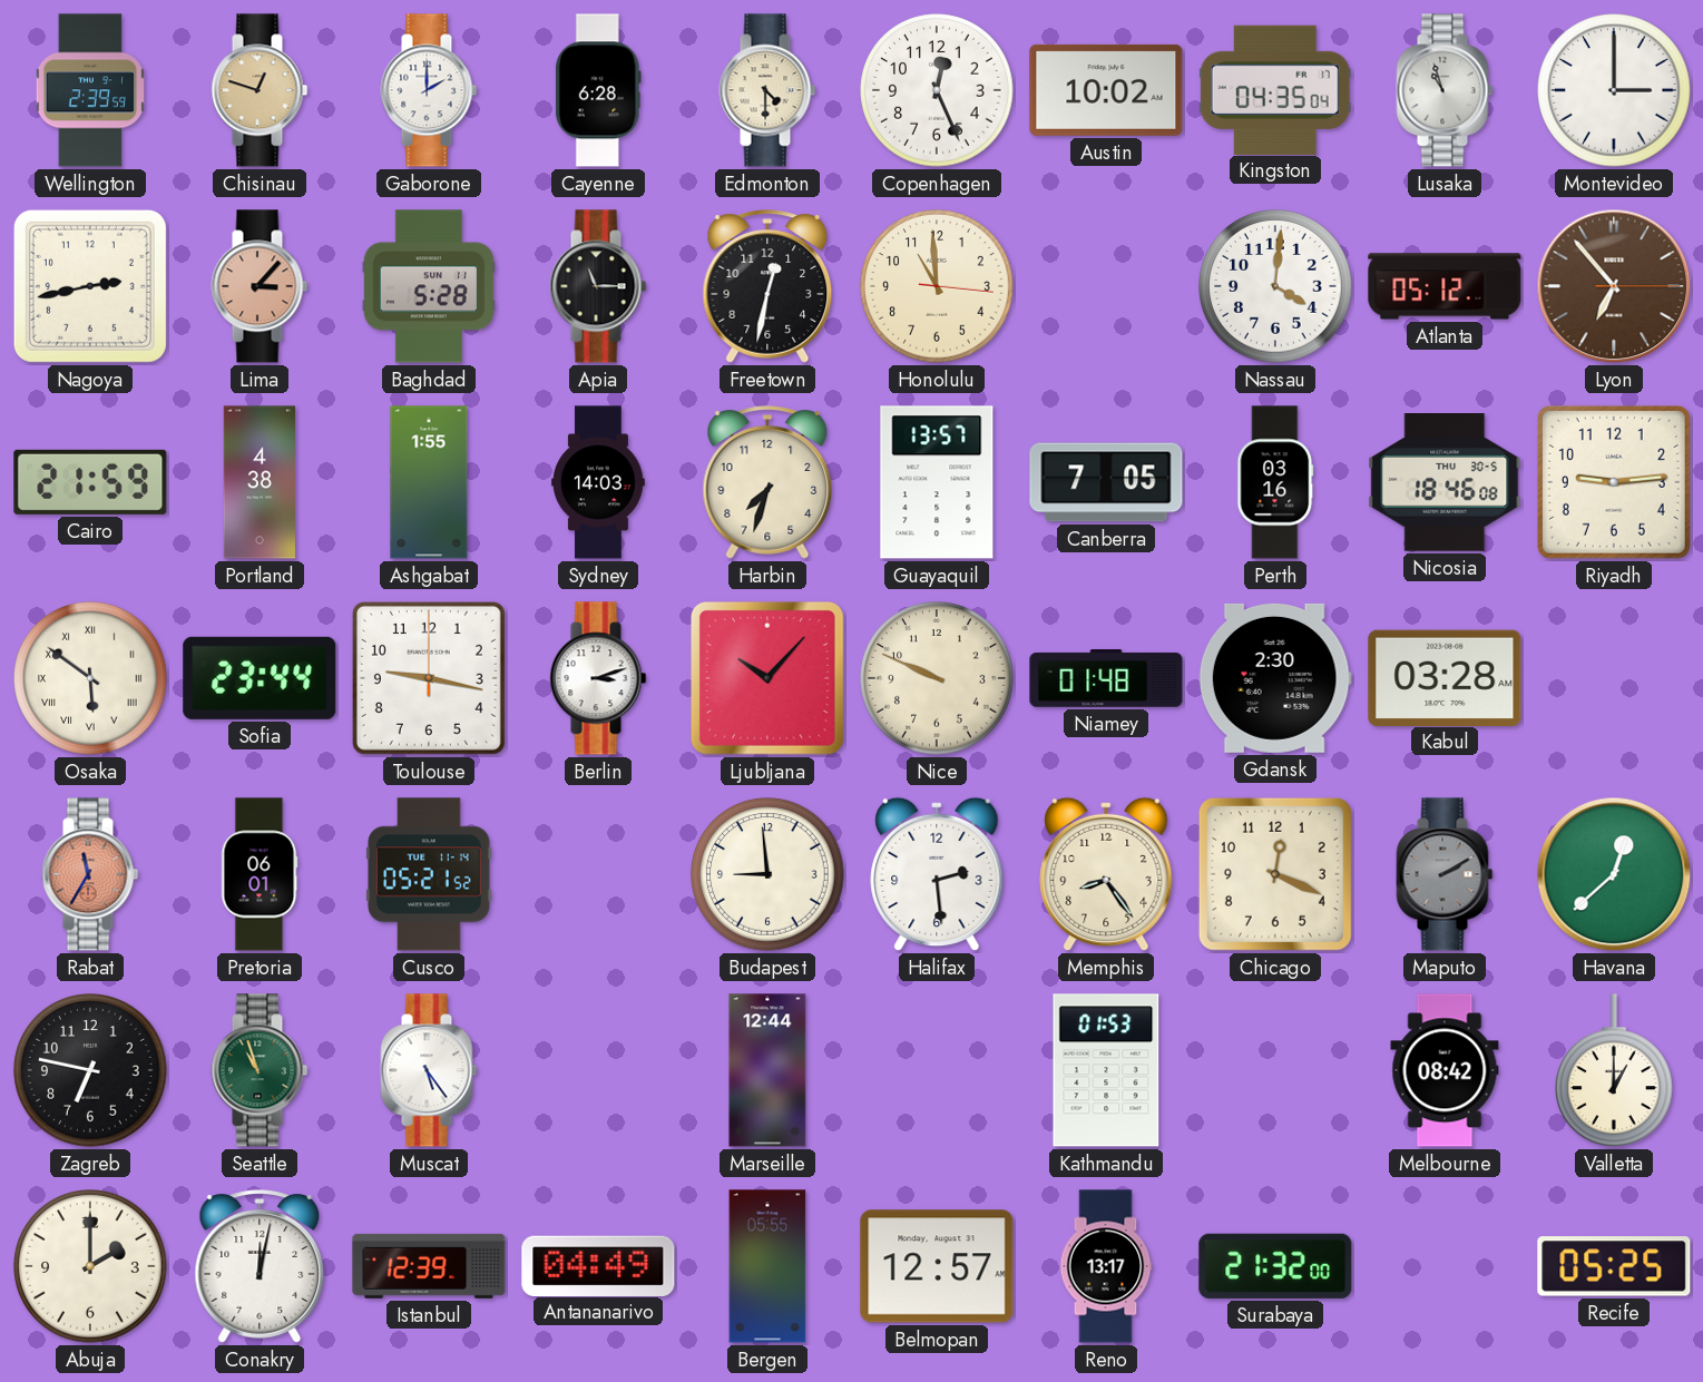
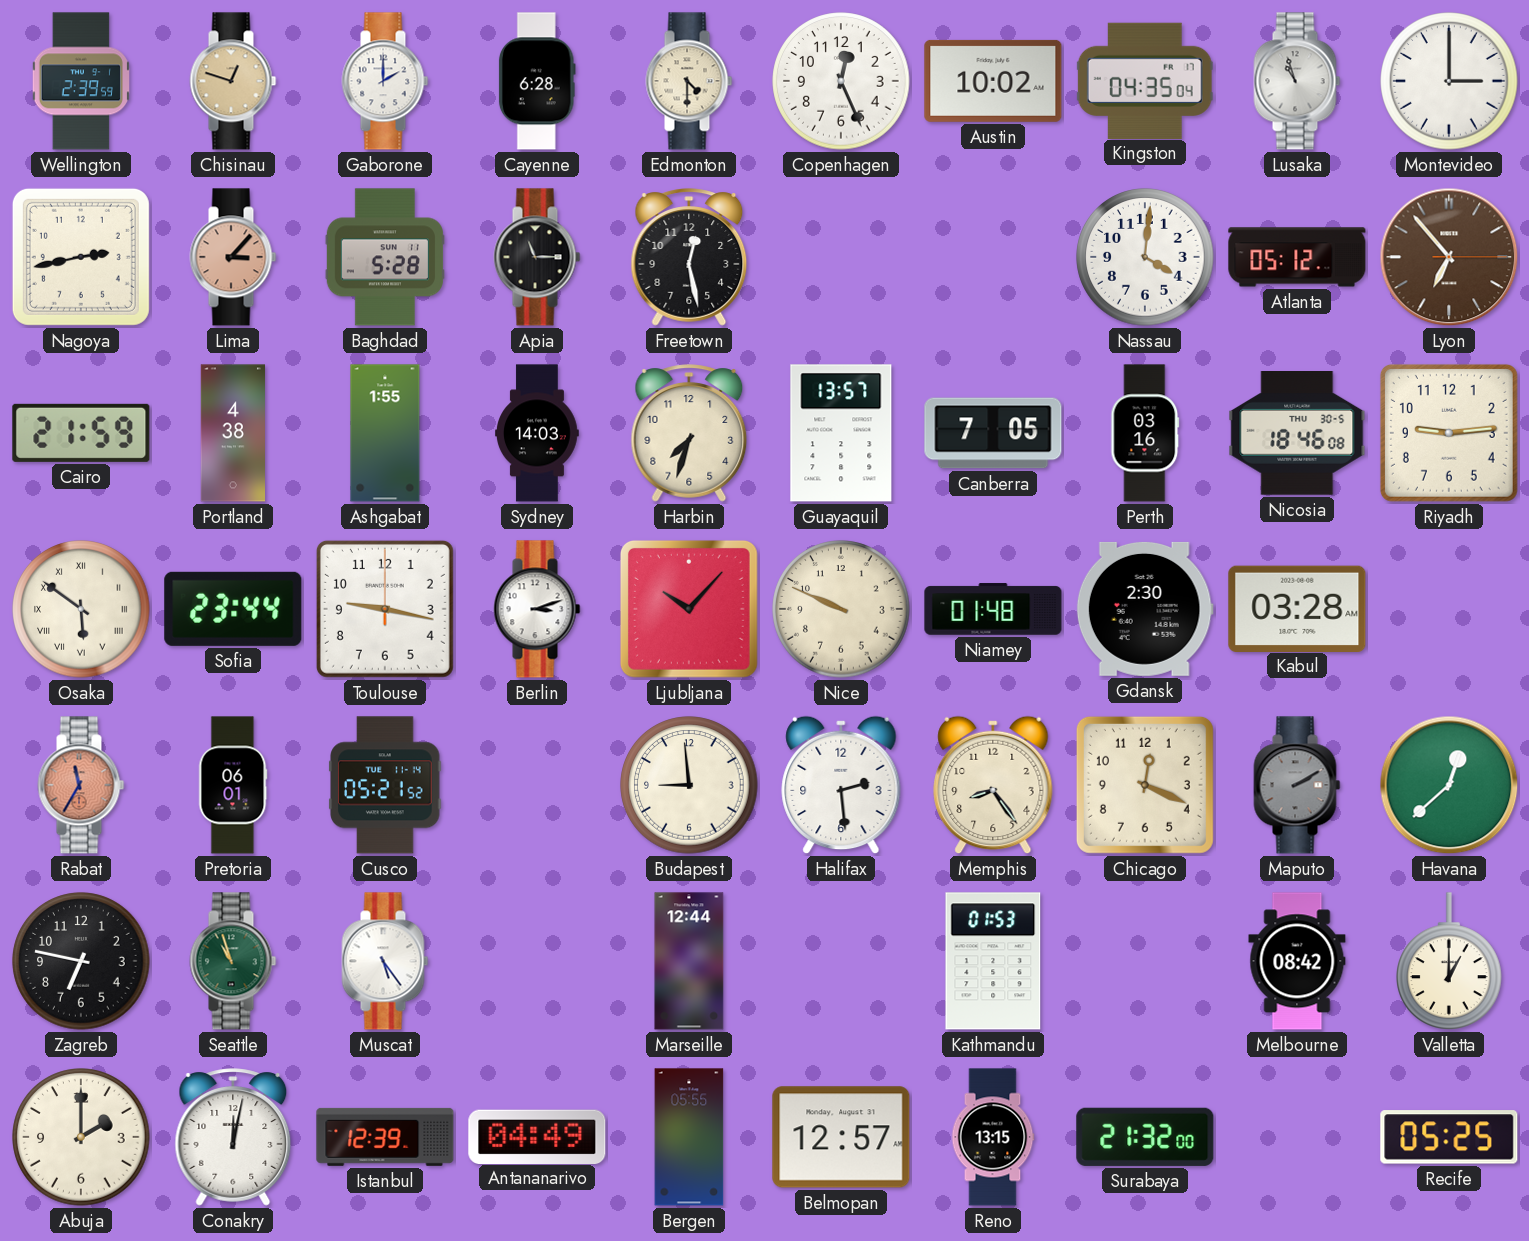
Freetown: 12:32 -> 12:28
Honolulu: 10:59 -> none
Reno: 13:17 -> 13:15
